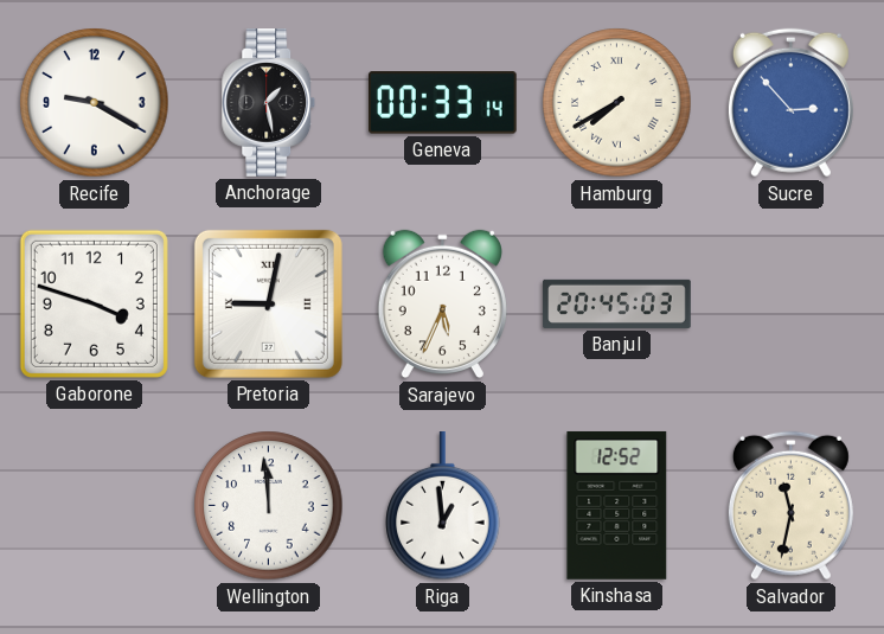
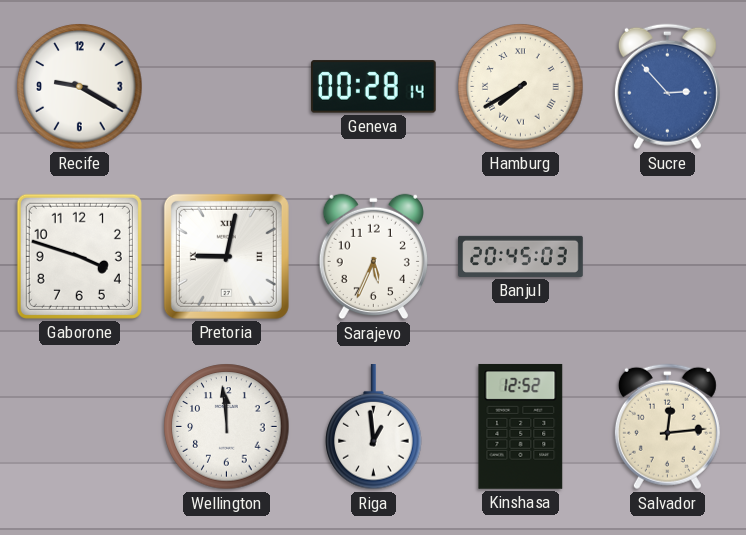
Anchorage: 1:28 -> none
Geneva: 00:33 -> 00:28
Salvador: 11:32 -> 12:14
